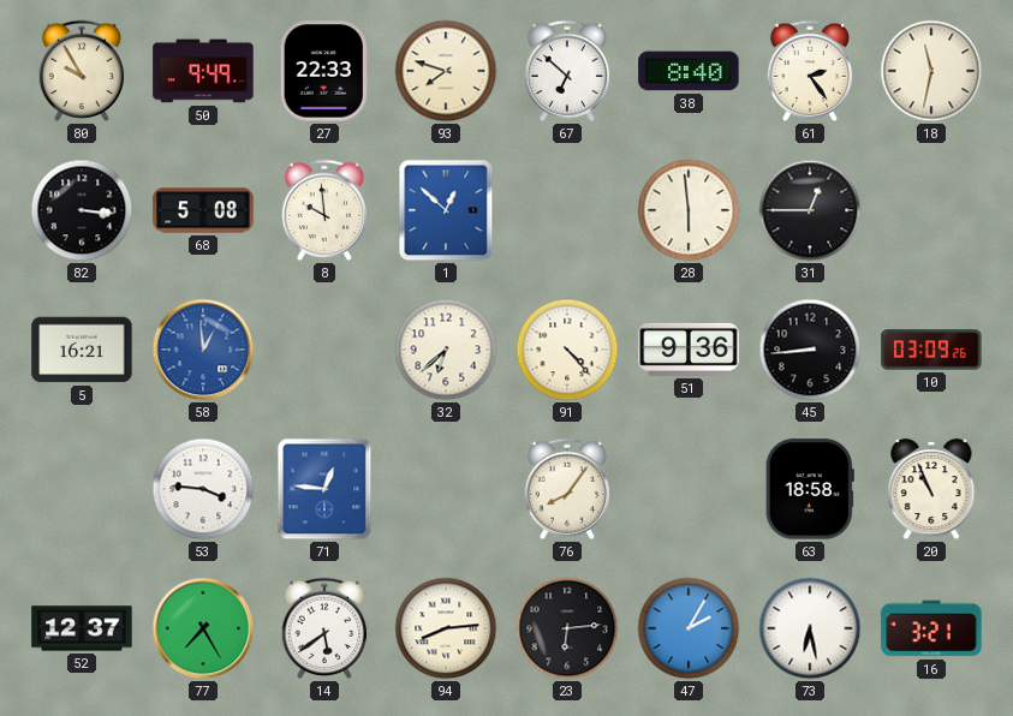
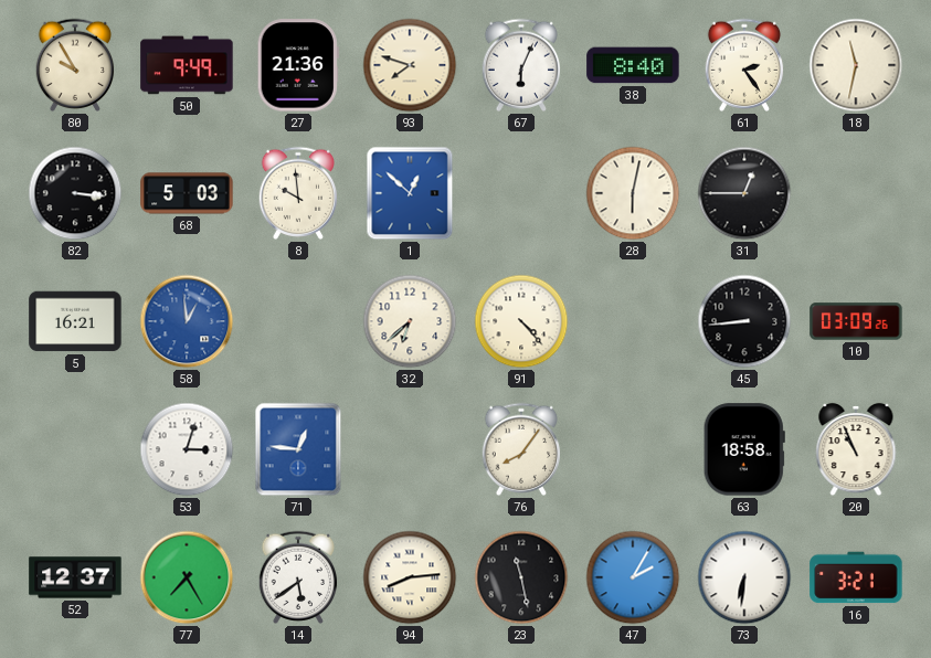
27: 22:33 -> 21:36
67: 6:52 -> 6:04
68: 5:08 -> 5:03
28: 5:59 -> 6:02
51: 9:36 -> none
53: 3:46 -> 3:03
23: 6:14 -> 11:28
73: 6:28 -> 6:31
